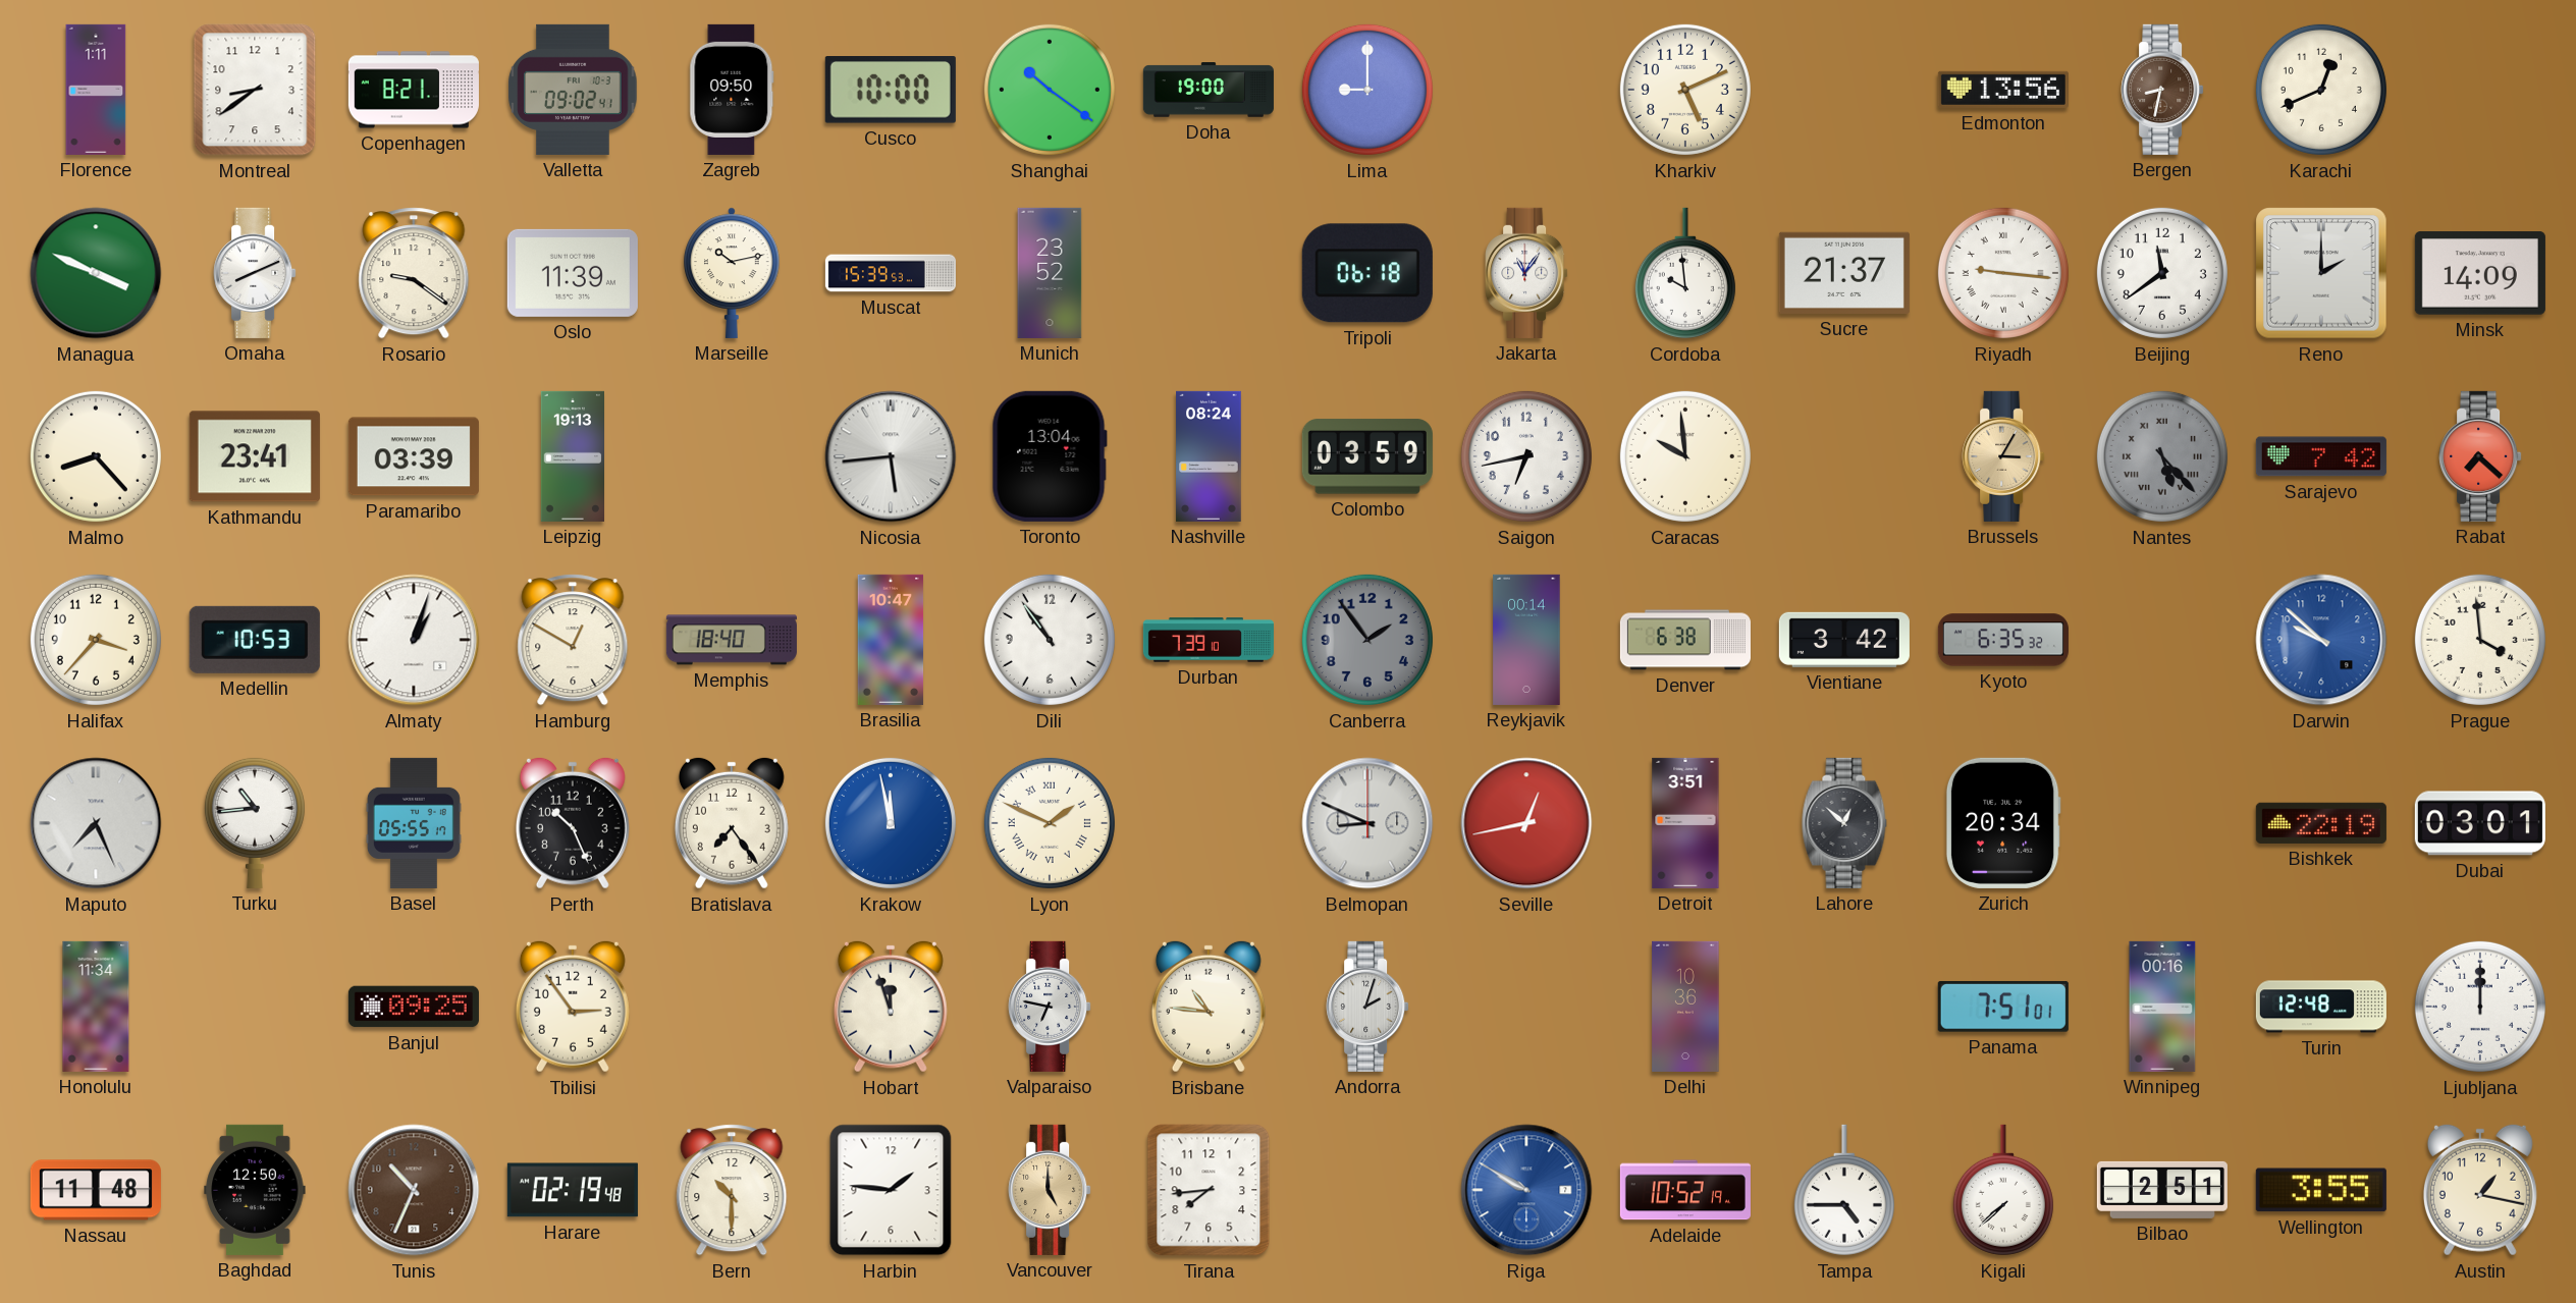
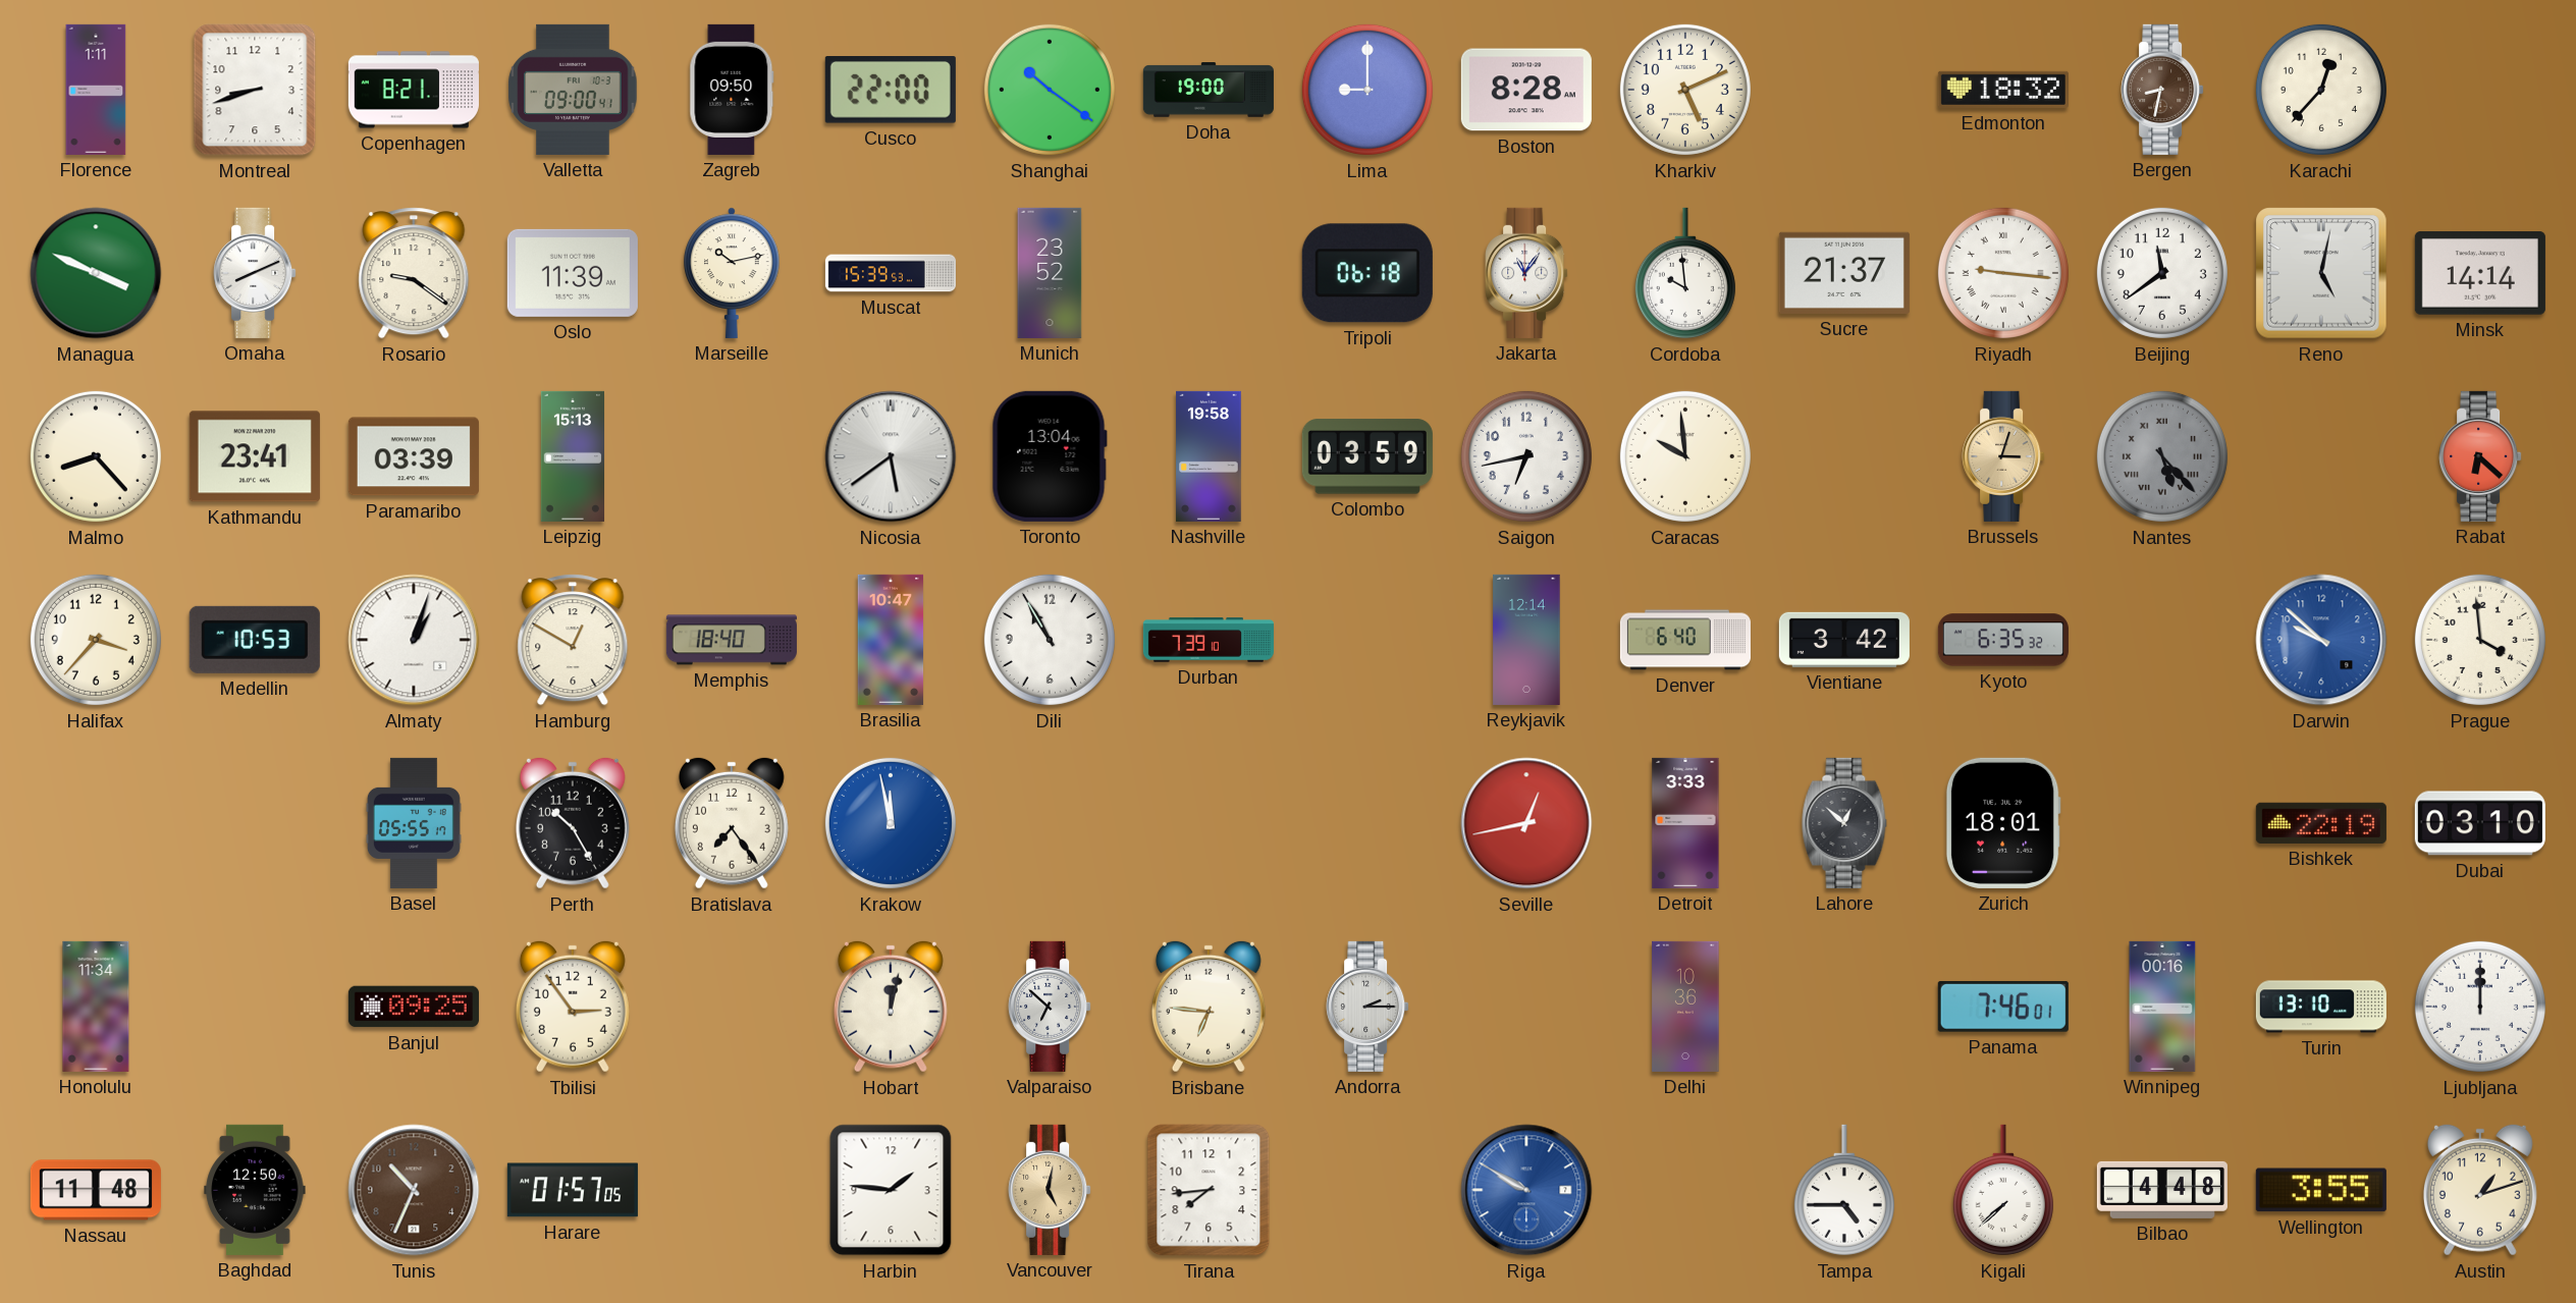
Montreal: 8:39 -> 8:42
Valletta: 09:02 -> 09:00
Cusco: 10:00 -> 22:00
Boston: none -> 8:28
Edmonton: 13:56 -> 18:32
Karachi: 12:41 -> 12:37
Reno: 2:00 -> 5:02
Minsk: 14:09 -> 14:14
Leipzig: 19:13 -> 15:13
Nicosia: 5:44 -> 5:39
Nashville: 08:24 -> 19:58
Brussels: 3:05 -> 3:03
Sarajevo: 7:42 -> none
Rabat: 7:22 -> 6:22
Dili: 10:54 -> 10:55
Canberra: 1:54 -> none
Reykjavik: 00:14 -> 12:14
Denver: 6:38 -> 6:40
Maputo: 7:26 -> none
Turku: 10:44 -> none
Perth: 10:26 -> 10:25
Lyon: 1:49 -> none
Belmopan: 8:49 -> none
Detroit: 3:51 -> 3:33
Zurich: 20:34 -> 18:01
Dubai: 03:01 -> 03:10
Hobart: 11:57 -> 12:02
Valparaiso: 6:47 -> 6:52
Brisbane: 10:46 -> 6:46
Andorra: 2:03 -> 2:15
Panama: 7:51 -> 7:46
Turin: 12:48 -> 13:10
Harare: 02:19 -> 01:57
Bern: 10:30 -> none
Vancouver: 5:00 -> 5:02
Adelaide: 10:52 -> none
Bilbao: 2:51 -> 4:48
Austin: 1:17 -> 1:12
